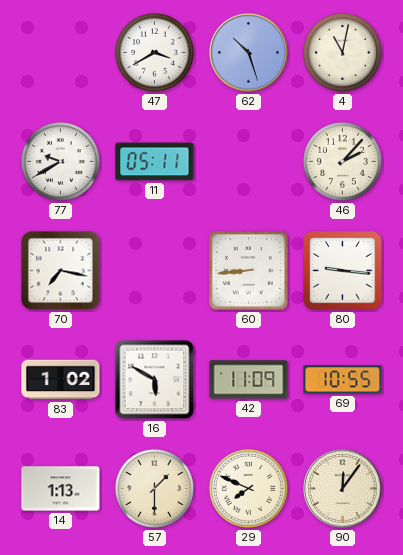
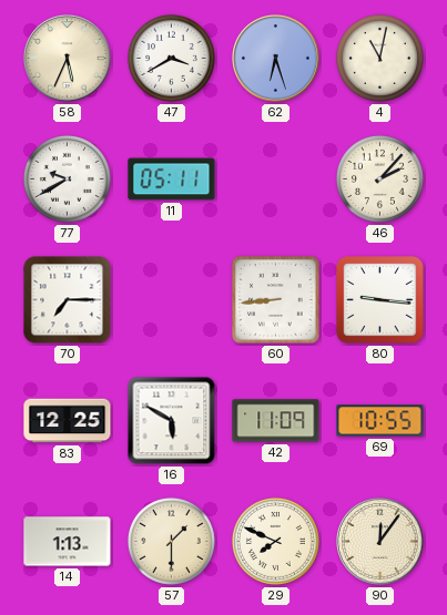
58: none -> 5:34
62: 10:27 -> 6:27
70: 7:17 -> 7:15
83: 1:02 -> 12:25
